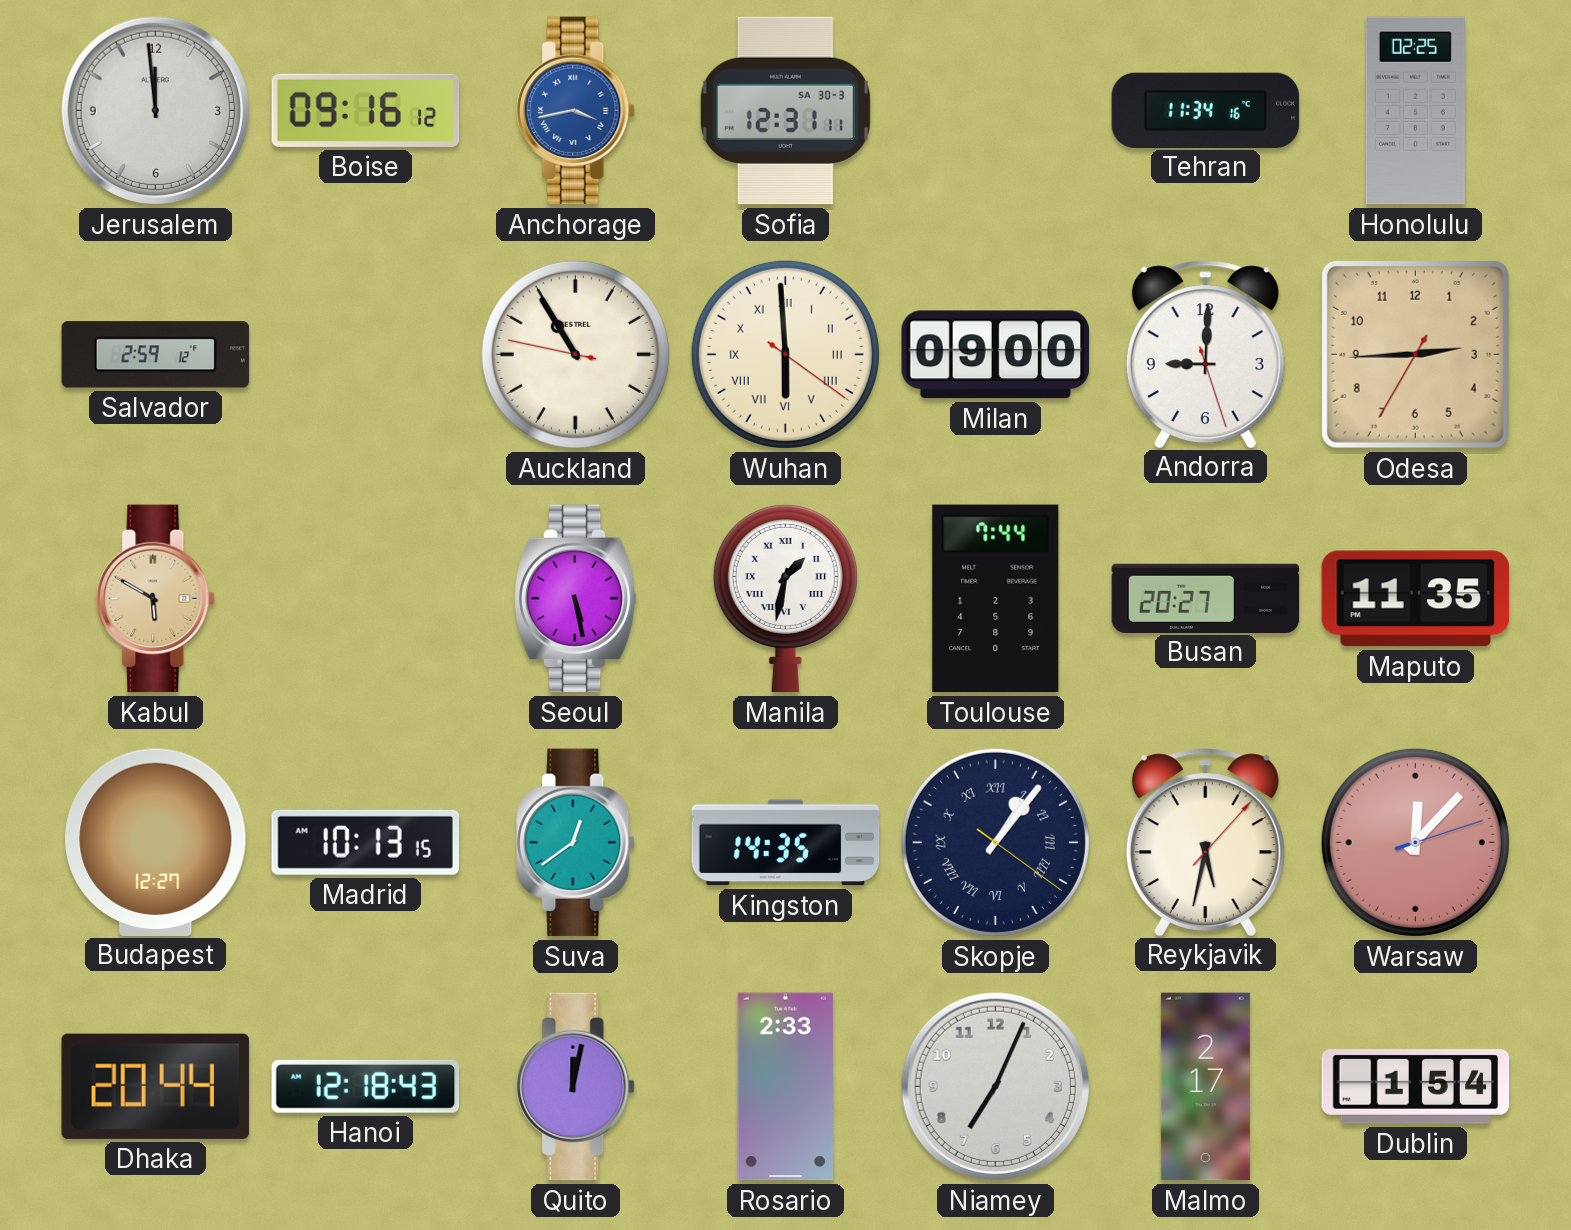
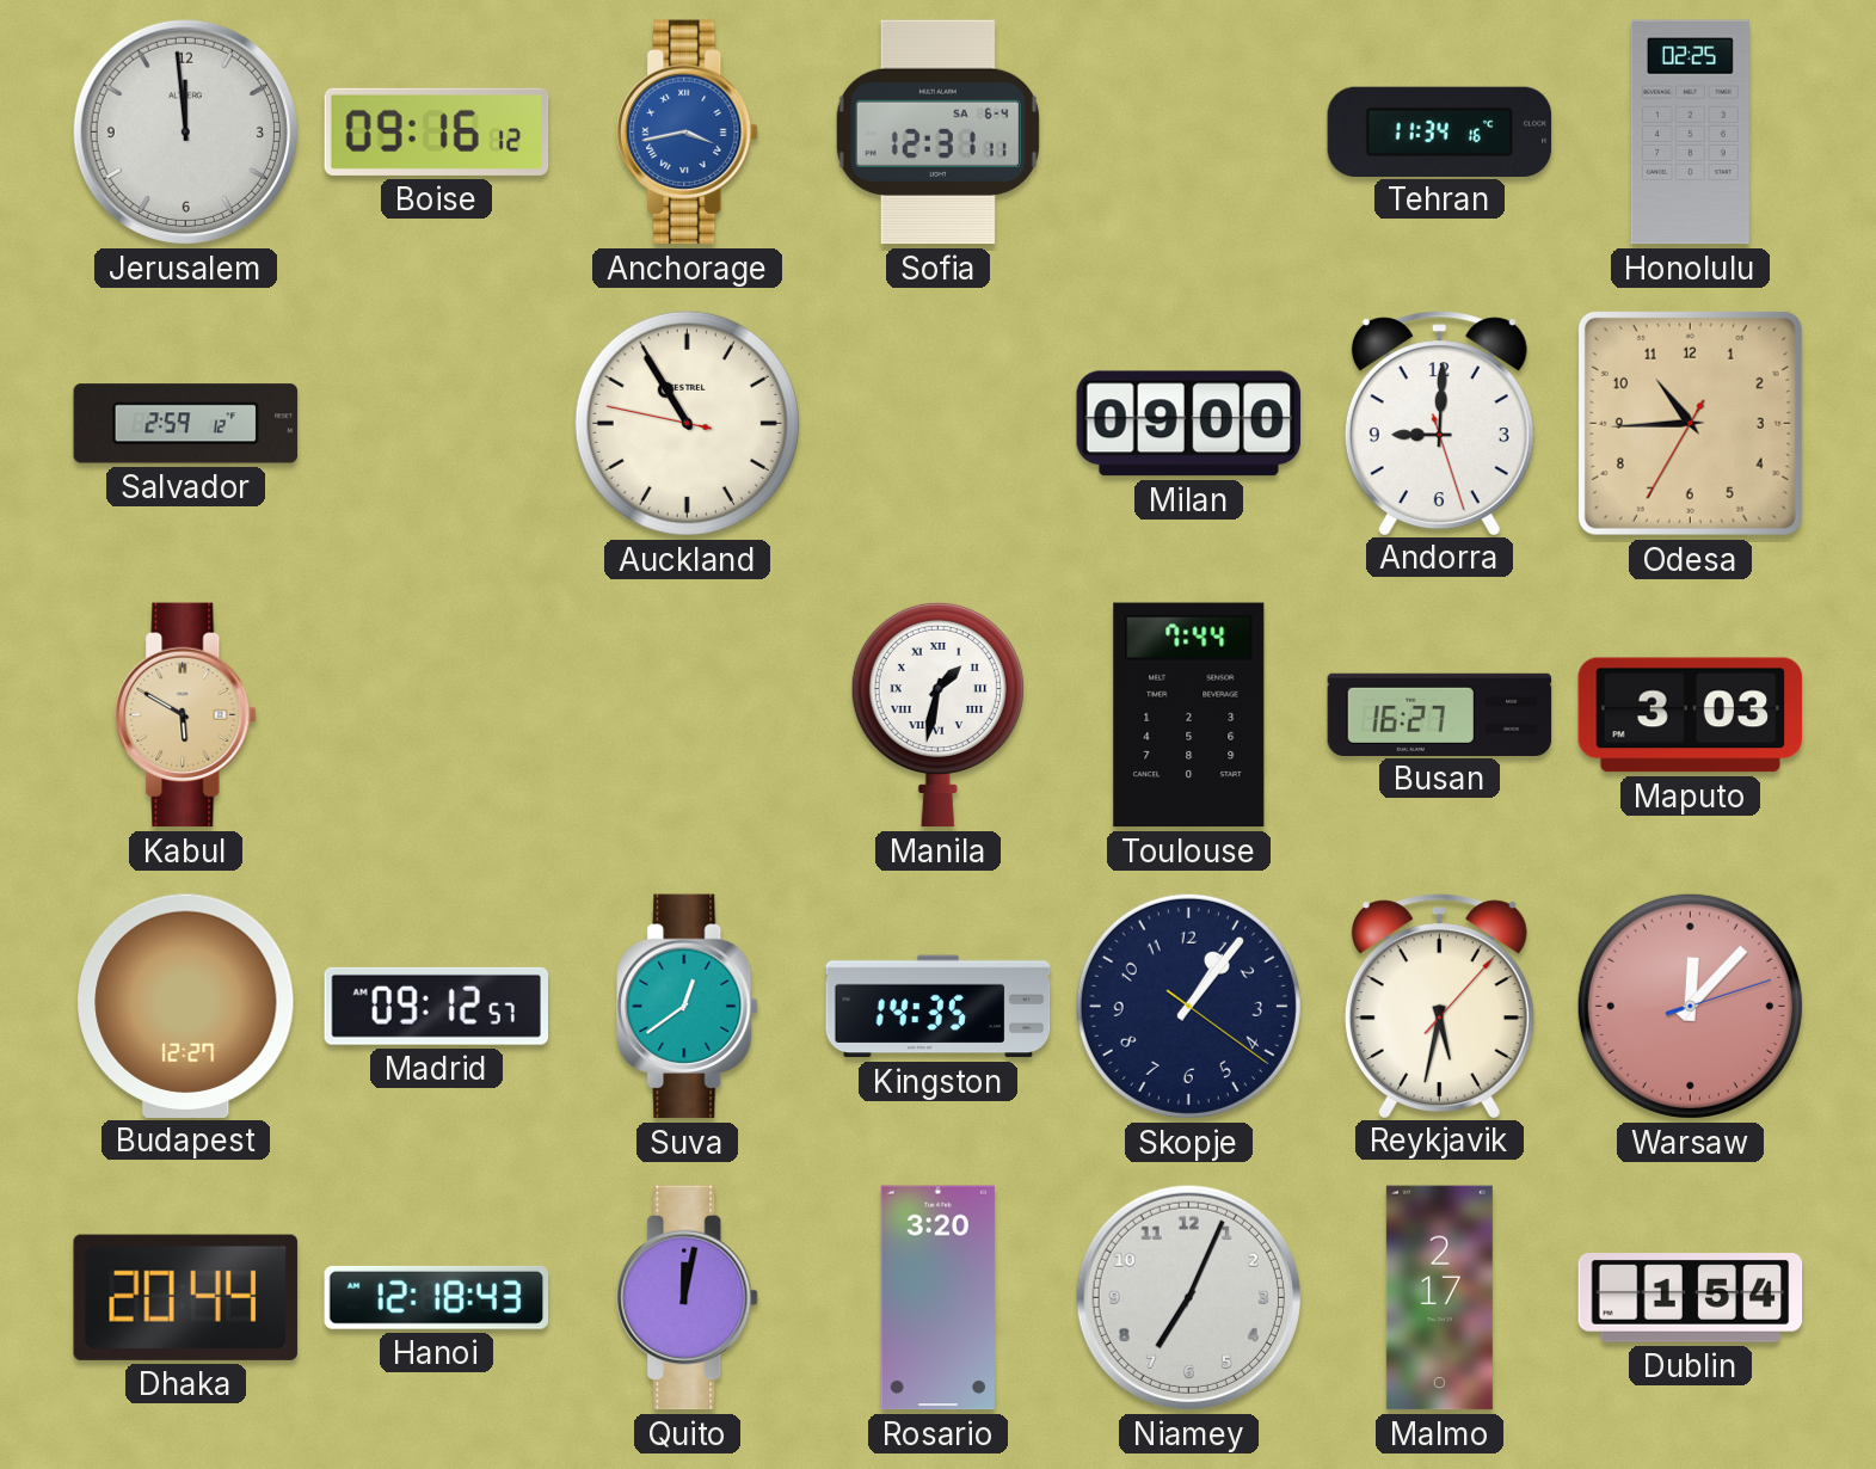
Sofia date: SA 30-3 -> SA 6-4
Wuhan: 5:59 -> none
Odesa: 2:44 -> 10:44
Seoul: 5:28 -> none
Busan: 20:27 -> 16:27
Maputo: 11:35 -> 3:03
Madrid: 10:13 -> 09:12
Skopje numerals: Roman -> Arabic
Rosario: 2:33 -> 3:20
